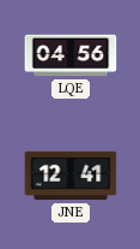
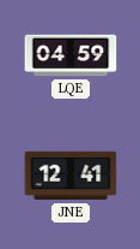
LQE: 04:56 -> 04:59
